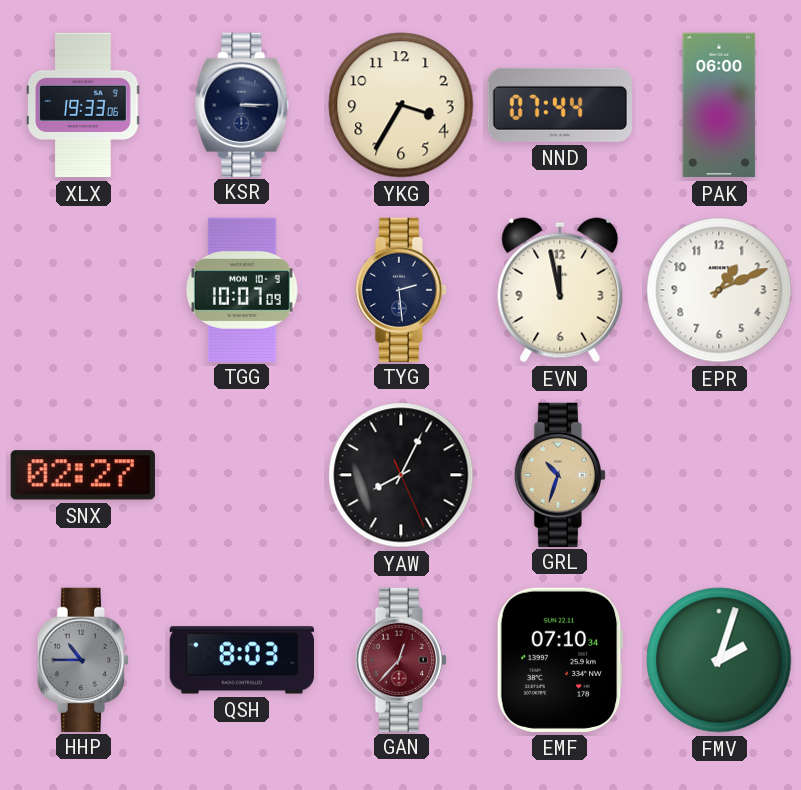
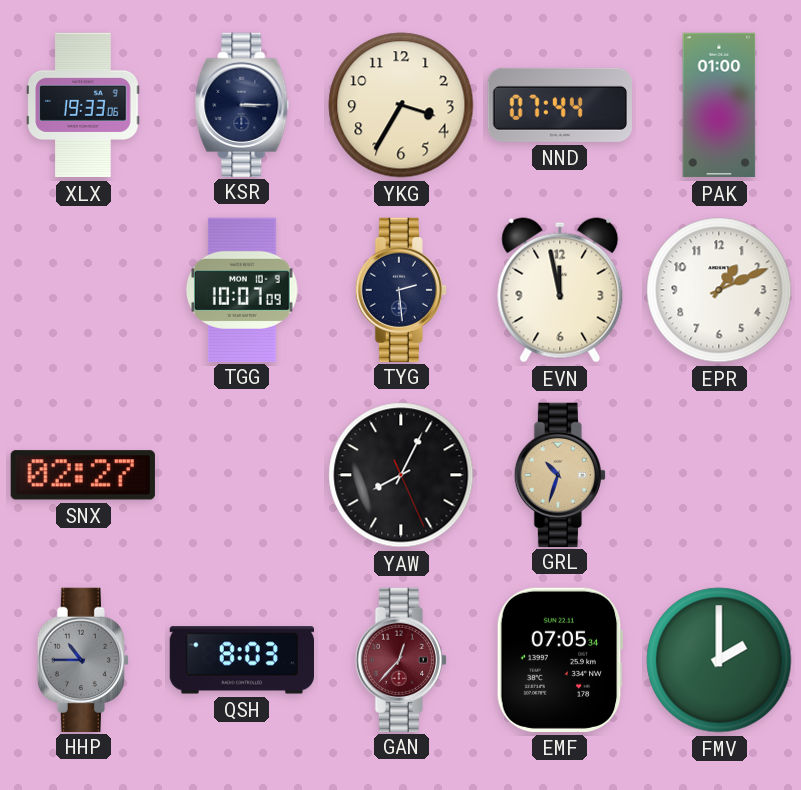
PAK: 06:00 -> 01:00
EMF: 07:10 -> 07:05
FMV: 2:03 -> 2:00
